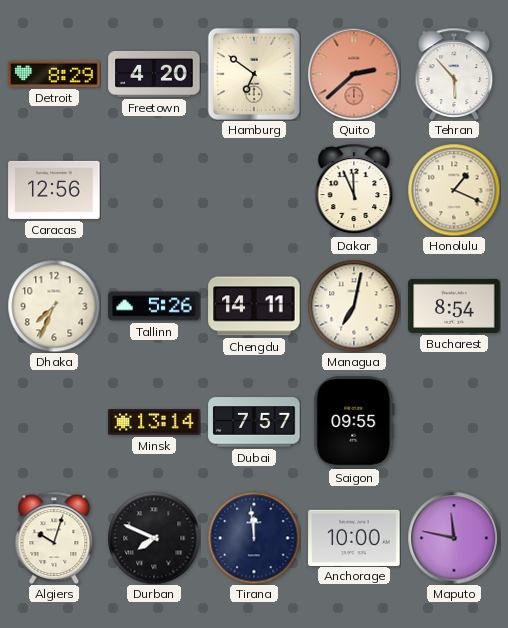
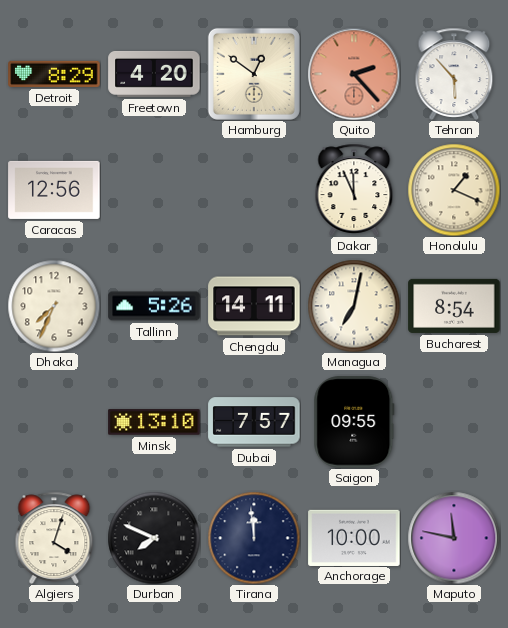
Hamburg: 6:51 -> 12:51
Quito: 2:38 -> 2:23
Minsk: 13:14 -> 13:10
Algiers: 10:03 -> 4:03
